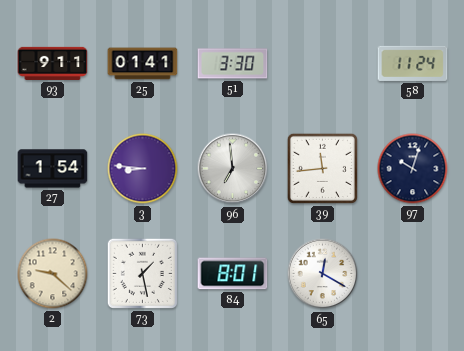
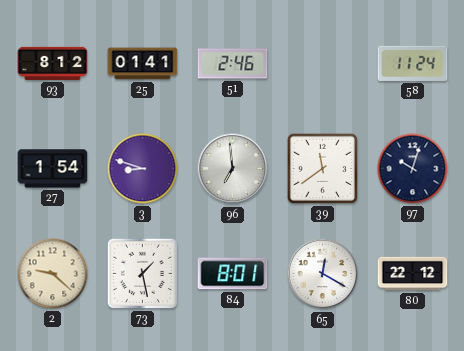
93: 9:11 -> 8:12
51: 3:30 -> 2:46
3: 8:46 -> 8:48
39: 11:44 -> 11:39
80: none -> 22:12
